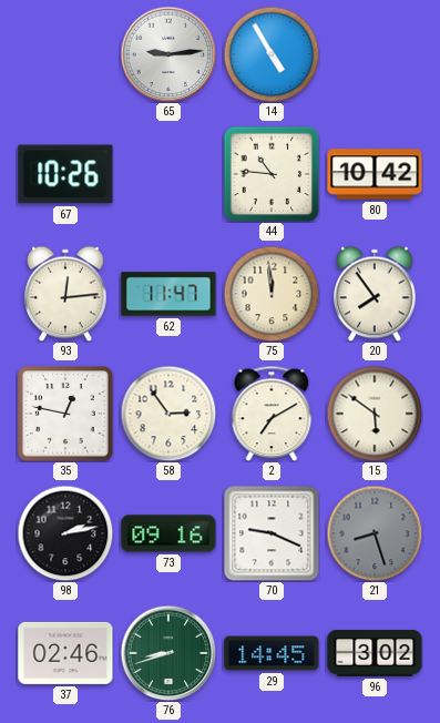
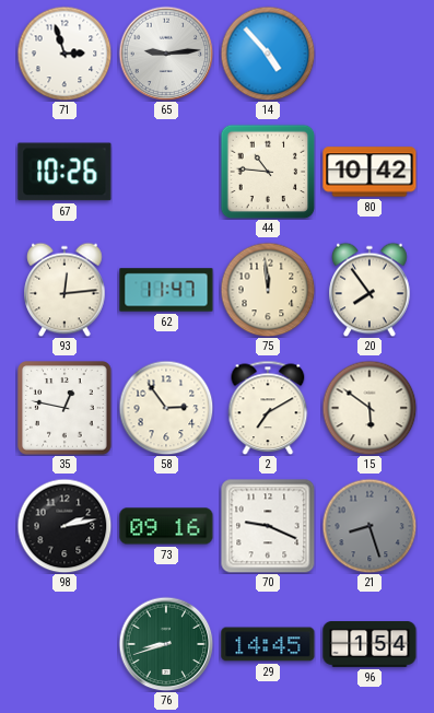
71: none -> 2:57
14: 4:55 -> 4:53
37: 02:46 -> none
96: 3:02 -> 1:54
